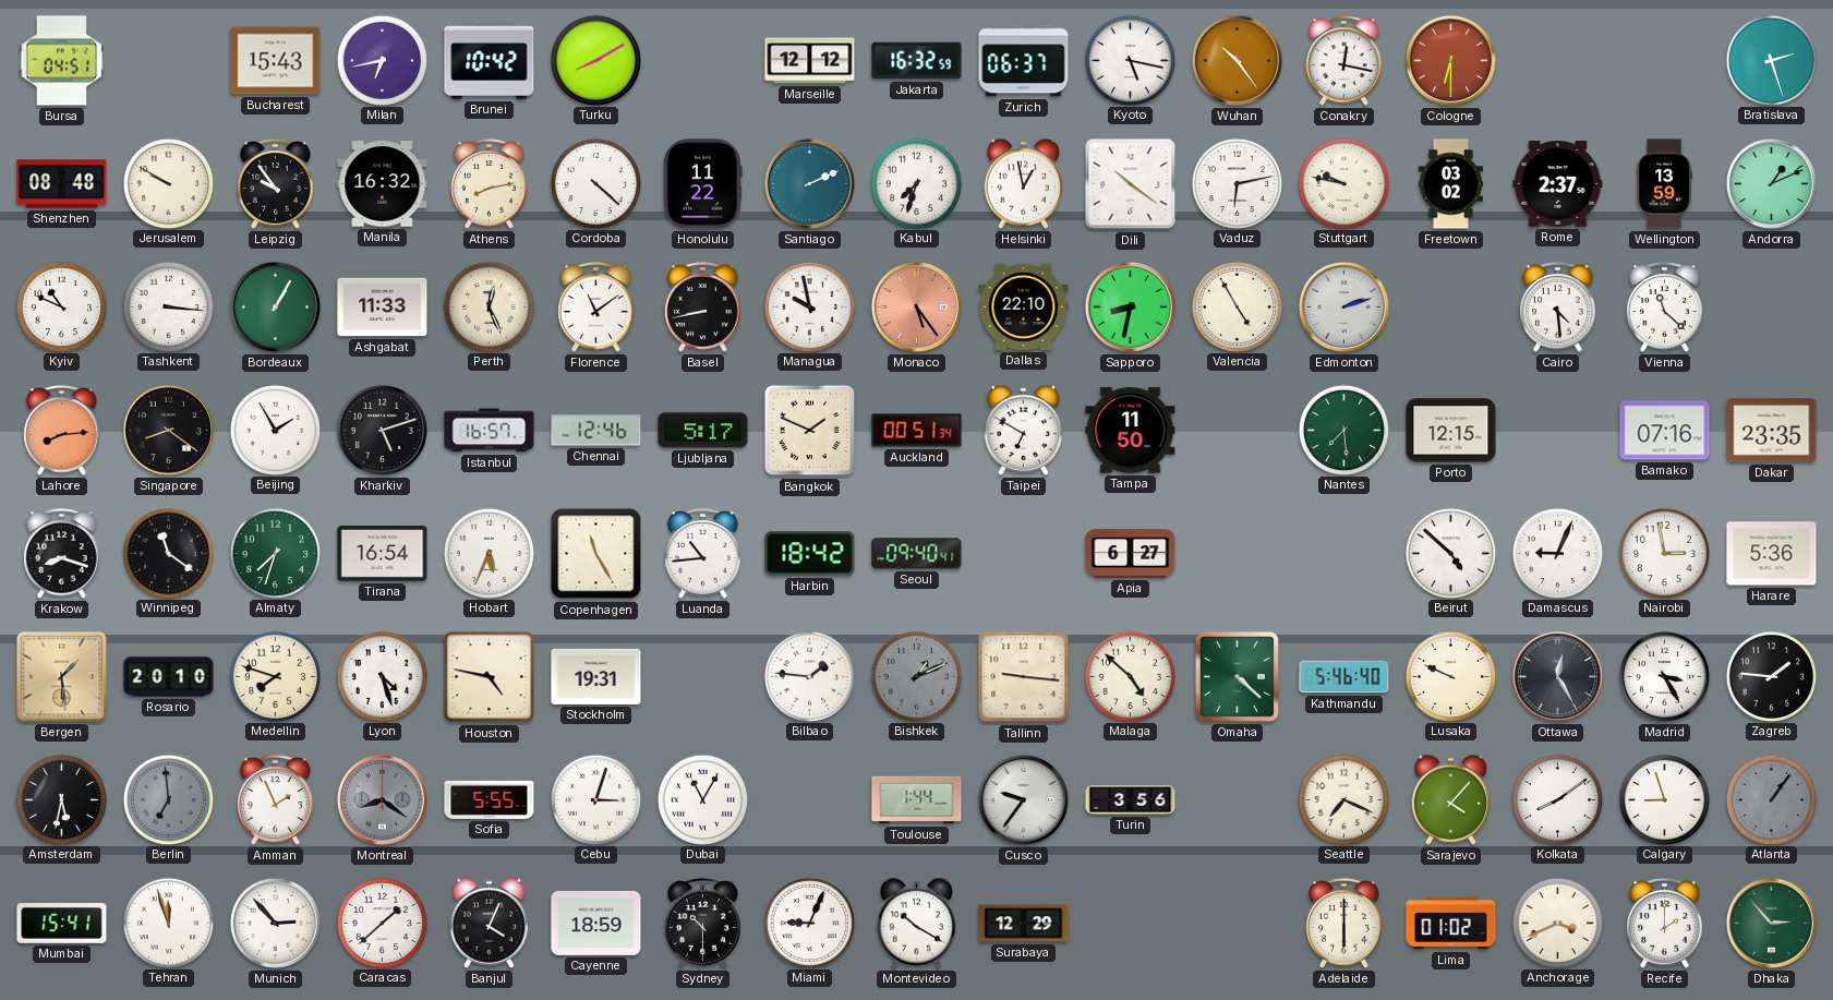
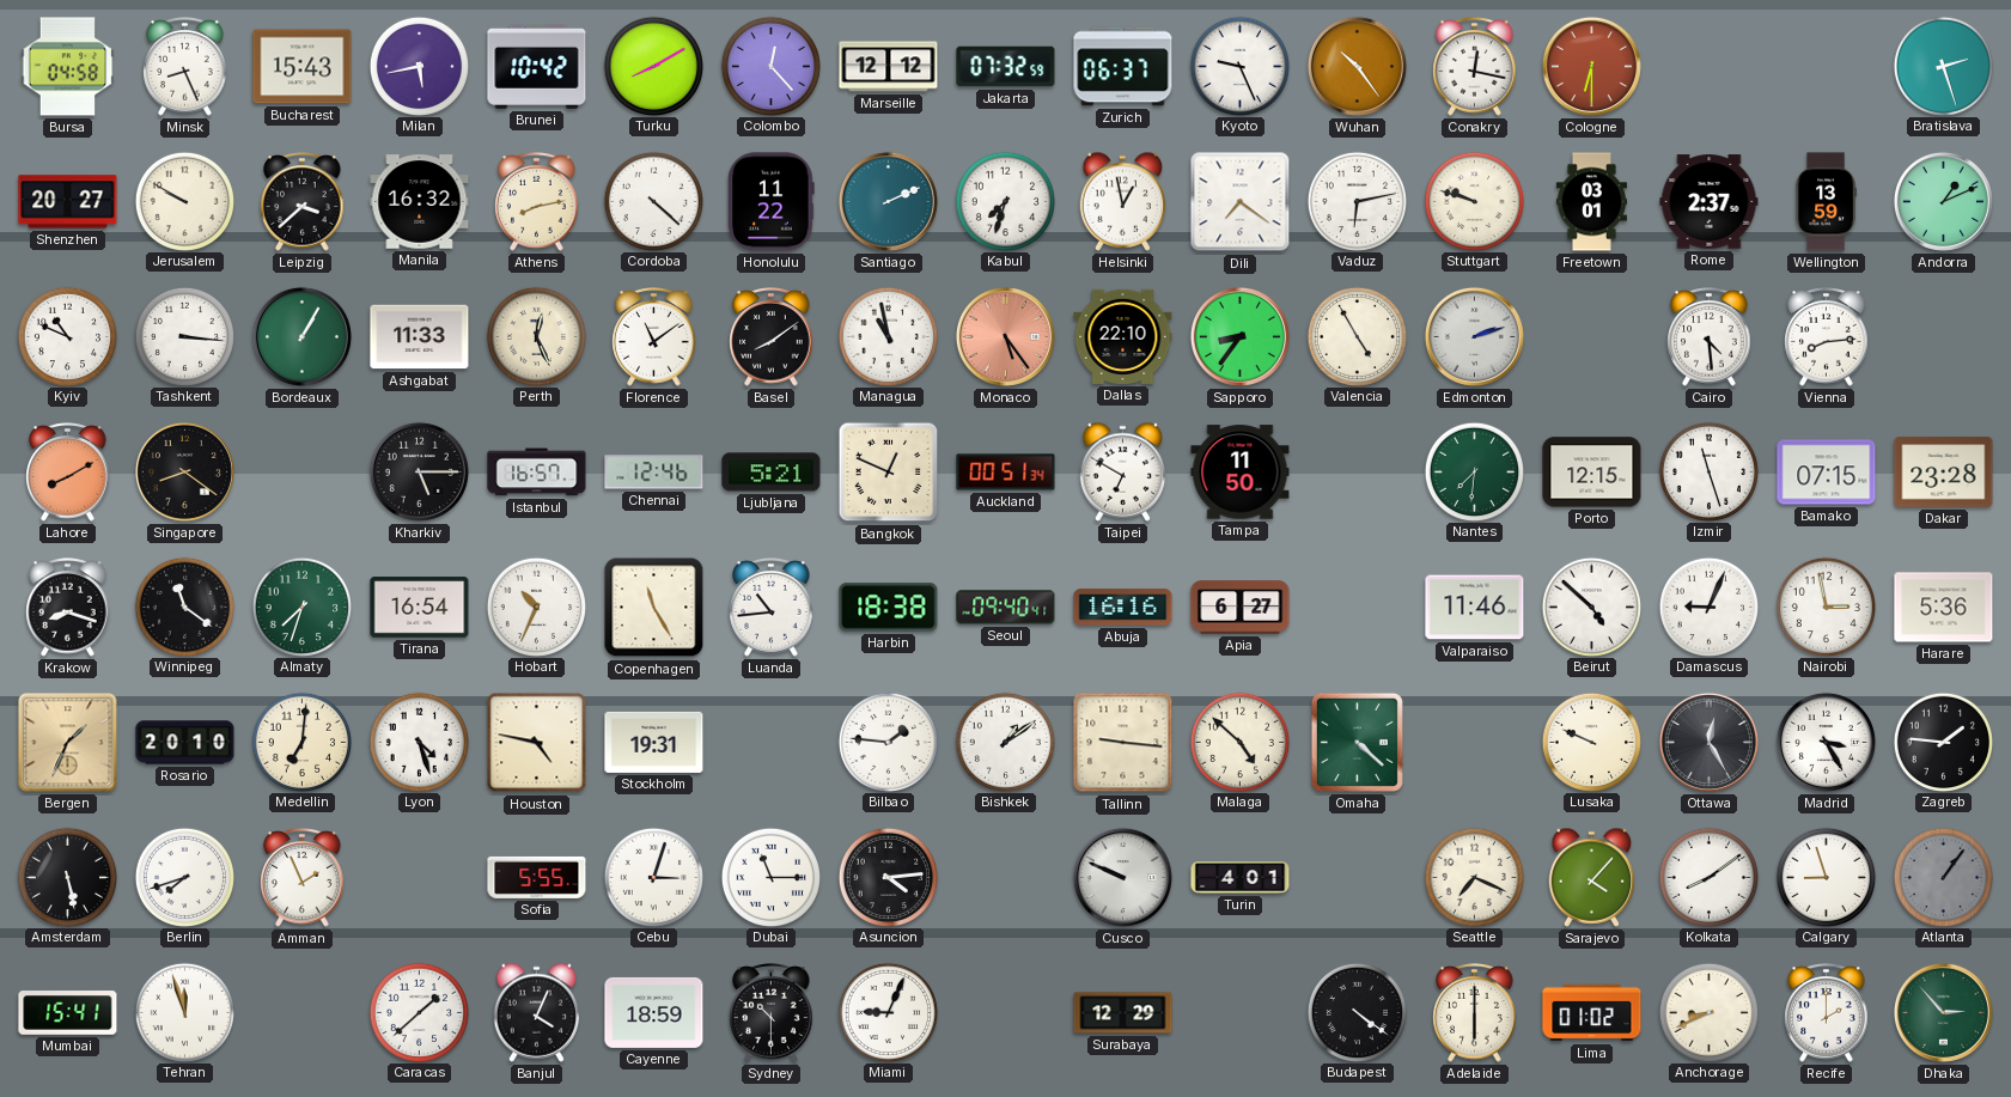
Bursa: 04:51 -> 04:58
Minsk: none -> 8:26
Milan: 6:43 -> 5:43
Colombo: none -> 12:23
Jakarta: 16:32 -> 07:32
Kyoto: 5:17 -> 9:26
Shenzhen: 08:48 -> 20:27
Leipzig: 9:54 -> 3:38
Dili: 10:21 -> 7:21
Stuttgart: 9:47 -> 9:48
Freetown: 03:02 -> 03:01
Basel: 8:43 -> 8:09
Managua: 9:58 -> 10:58
Sapporo: 8:32 -> 8:36
Vienna: 11:22 -> 8:14
Lahore: 8:14 -> 8:10
Beijing: 1:55 -> none
Kharkiv: 5:12 -> 5:15
Ljubljana: 5:17 -> 5:21
Bangkok: 1:49 -> 12:49
Nantes: 7:29 -> 7:31
Izmir: none -> 11:27
Bamako: 07:16 -> 07:15
Dakar: 23:35 -> 23:28
Hobart: 5:34 -> 10:34
Harbin: 18:42 -> 18:38
Abuja: none -> 16:16
Valparaiso: none -> 11:46
Bergen: 1:29 -> 1:34
Medellin: 7:48 -> 7:01
Bishkek: 1:11 -> 1:09
Bishkek dial: grey -> white
Kathmandu: 5:46 -> none
Amsterdam: 5:32 -> 5:28
Berlin: 6:59 -> 7:42
Berlin dial: grey -> white
Montreal: 8:21 -> none
Dubai: 11:05 -> 11:15
Asuncion: none -> 4:14
Toulouse: 1:44 -> none
Cusco: 9:36 -> 9:49
Turin: 3:56 -> 4:01
Munich: 2:53 -> none
Montevideo: 10:20 -> none
Budapest: none -> 4:21
Anchorage: 3:41 -> 8:41
